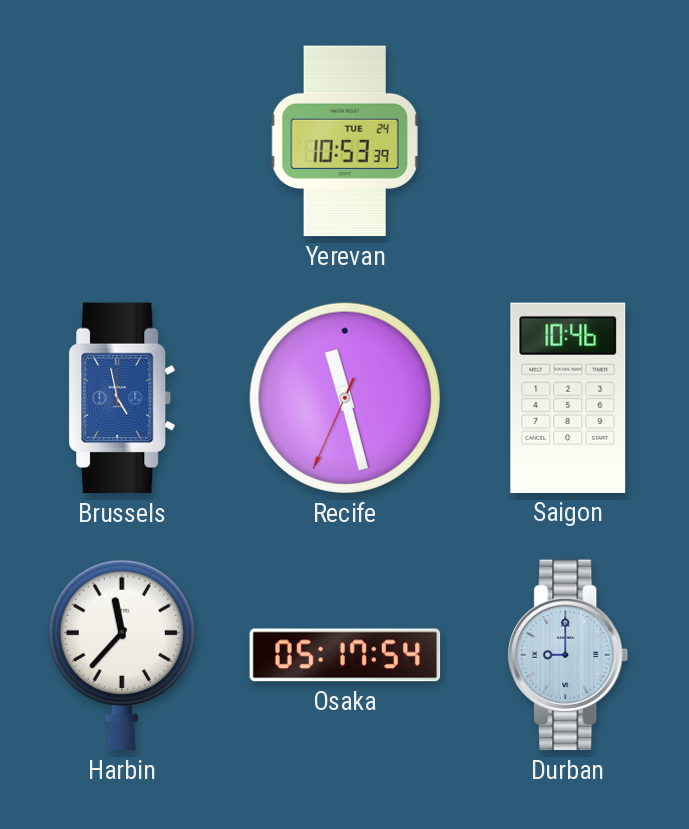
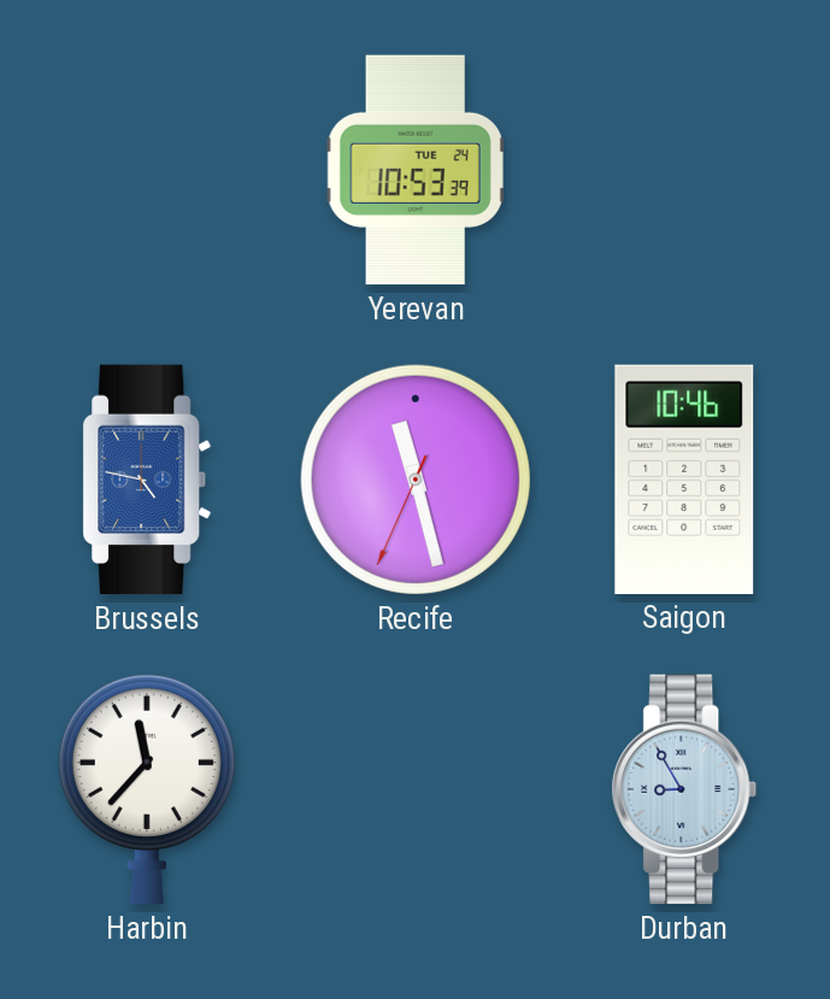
Brussels: 4:58 -> 4:47
Osaka: 05:17 -> none
Durban: 9:00 -> 8:55
